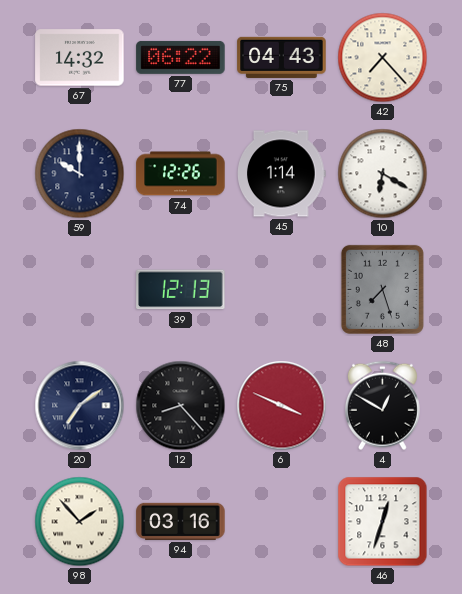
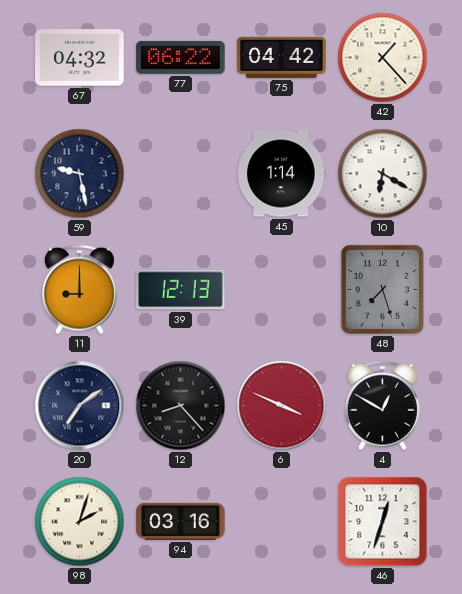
67: 14:32 -> 04:32
75: 04:43 -> 04:42
42: 7:23 -> 1:23
59: 10:00 -> 9:28
74: 12:26 -> none
11: none -> 9:00
98: 1:53 -> 2:03
